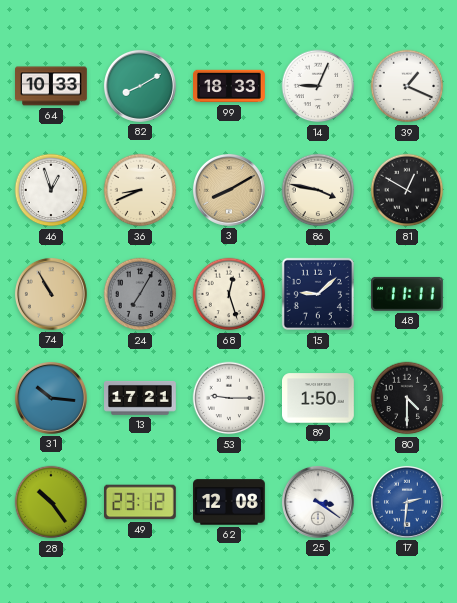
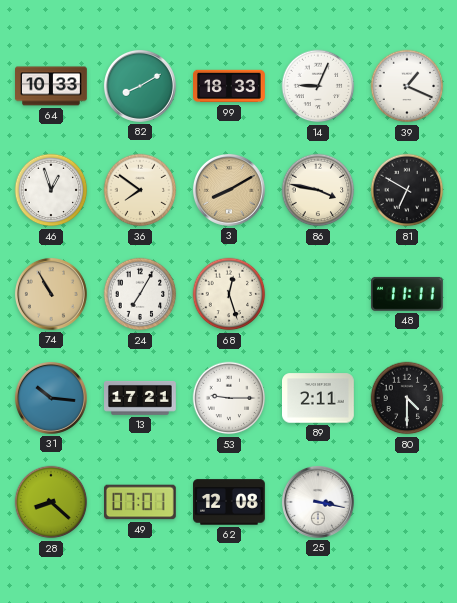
36: 8:41 -> 7:51
81: 12:50 -> 6:50
24 dial: grey -> white
15: 9:08 -> none
89: 1:50 -> 2:11
28: 10:24 -> 8:22
49: 23:12 -> 07:01
25: 3:21 -> 3:17
17: 2:31 -> none
